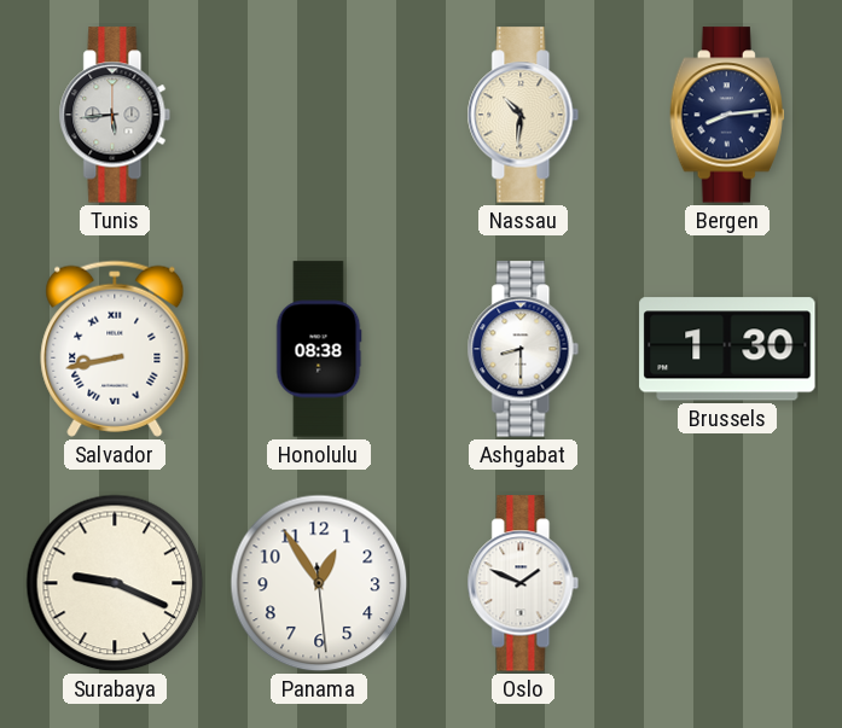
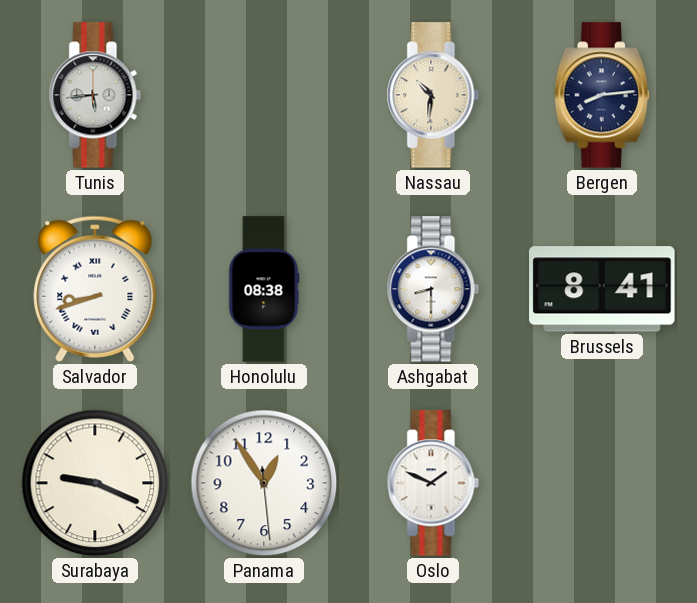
Salvador: 8:43 -> 8:42
Brussels: 1:30 -> 8:41
